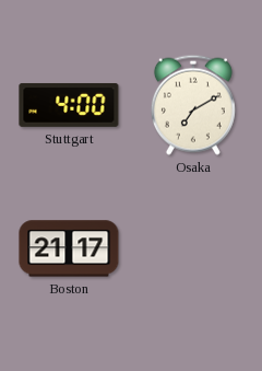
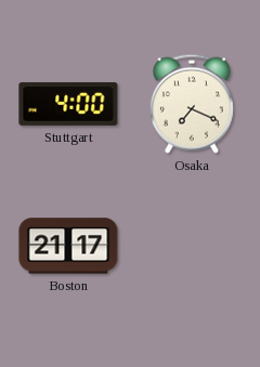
Osaka: 7:10 -> 7:19
